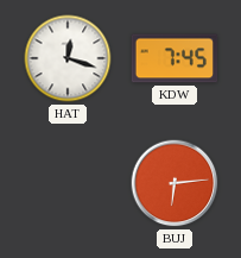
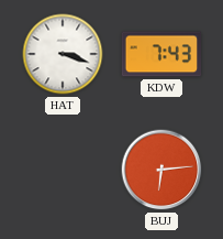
HAT: 12:18 -> 3:18
KDW: 7:45 -> 7:43
